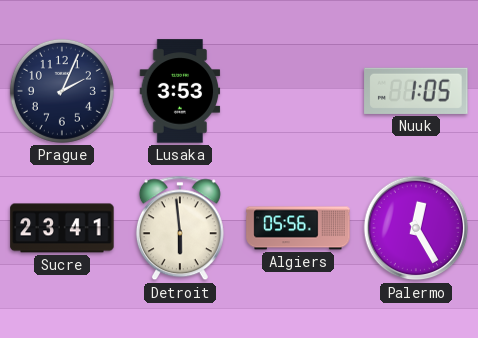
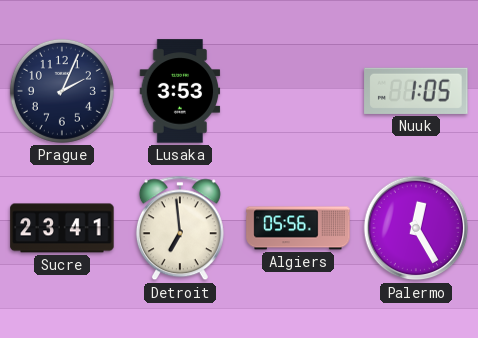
Detroit: 5:59 -> 6:59
